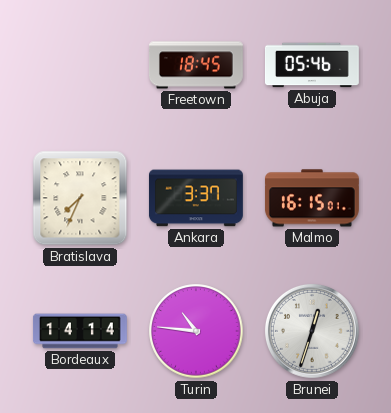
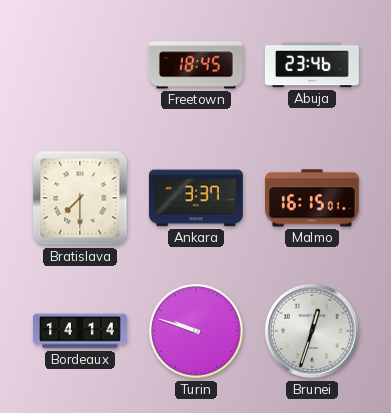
Abuja: 05:46 -> 23:46
Bratislava: 7:34 -> 7:30
Turin: 10:46 -> 9:48
